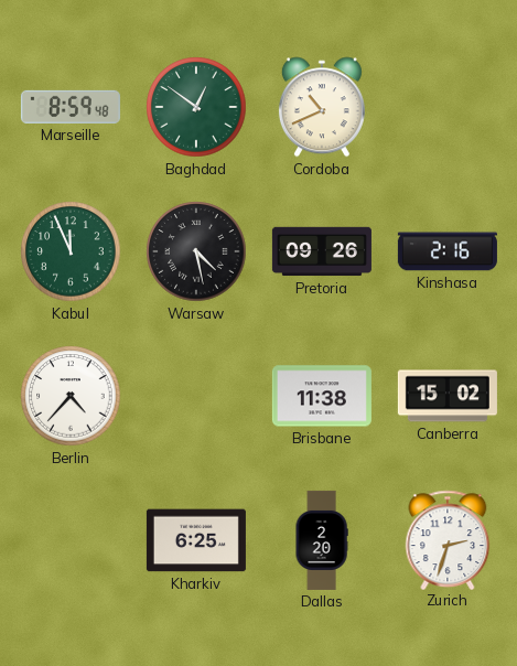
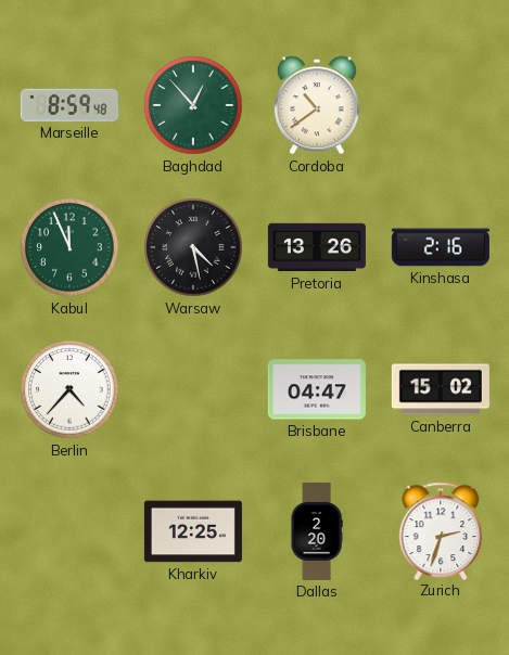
Baghdad: 12:51 -> 12:53
Cordoba: 10:41 -> 10:39
Pretoria: 09:26 -> 13:26
Brisbane: 11:38 -> 04:47
Kharkiv: 6:25 -> 12:25
